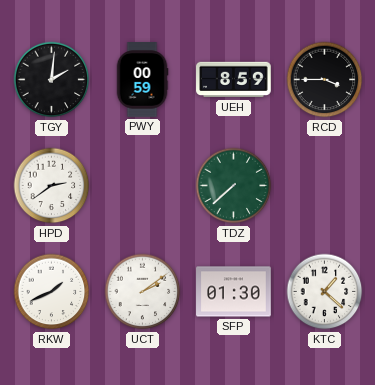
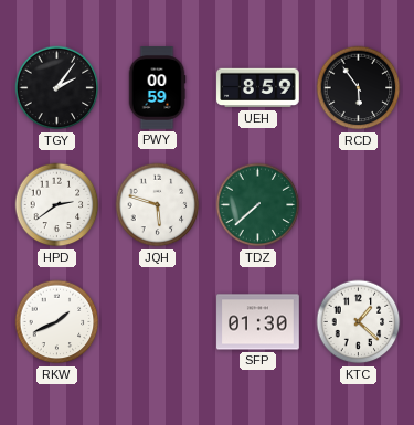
TGY: 2:01 -> 2:06
RCD: 3:45 -> 5:54
JQH: none -> 5:48
UCT: 2:09 -> none
